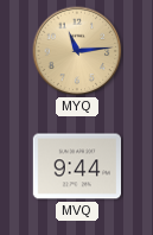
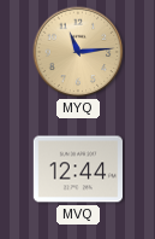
MVQ: 9:44 -> 12:44
